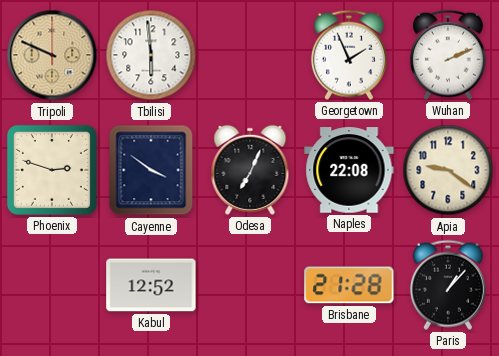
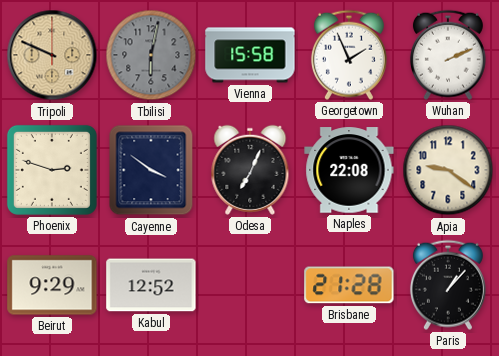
Tbilisi: 5:59 -> 6:02
Tbilisi dial: white -> grey
Vienna: none -> 15:58
Beirut: none -> 9:29
